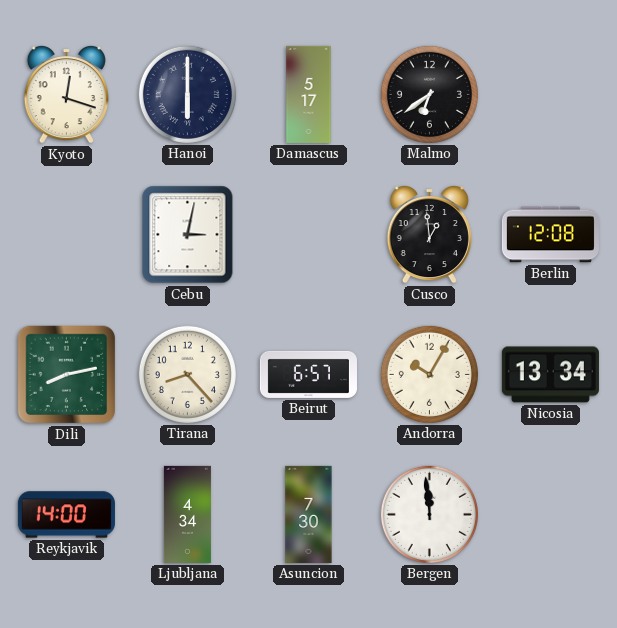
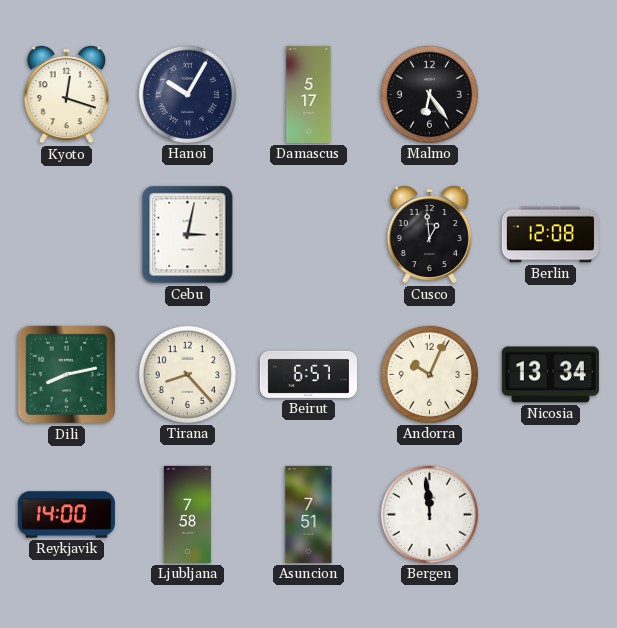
Hanoi: 6:00 -> 10:05
Malmo: 6:39 -> 6:24
Andorra: 10:05 -> 10:04
Ljubljana: 4:34 -> 7:58
Asuncion: 7:30 -> 7:51
